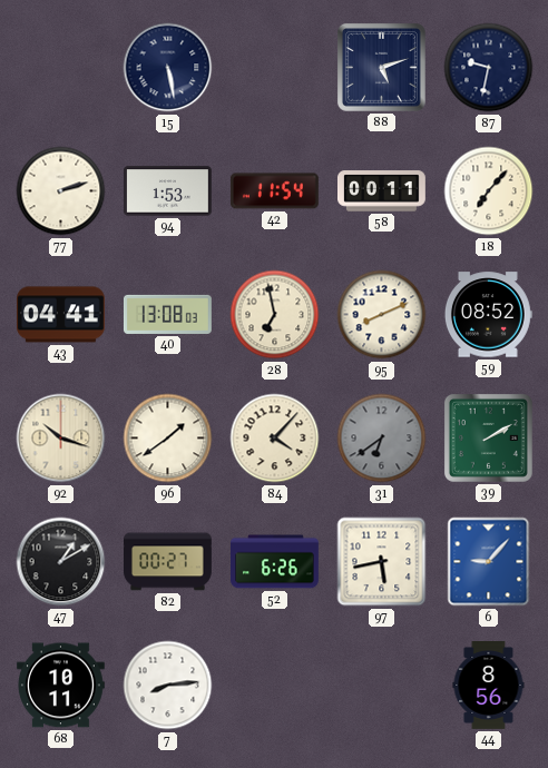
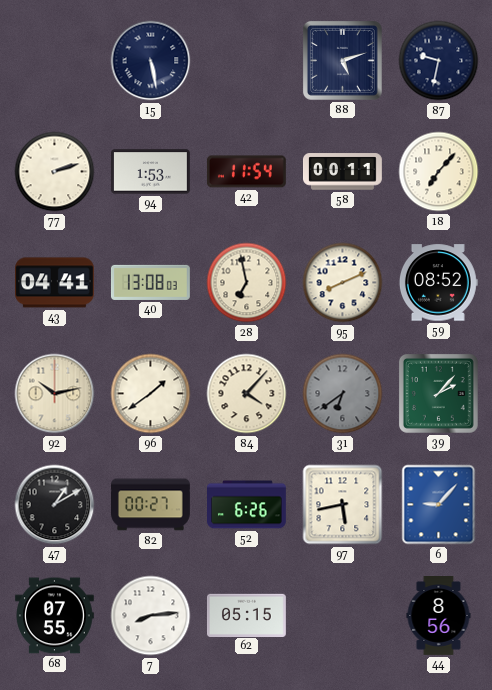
92: 10:18 -> 10:13
39: 2:10 -> 2:07
68: 10:11 -> 07:55
62: none -> 05:15
